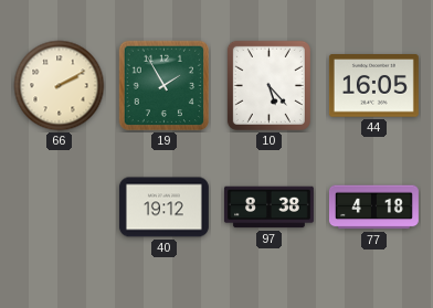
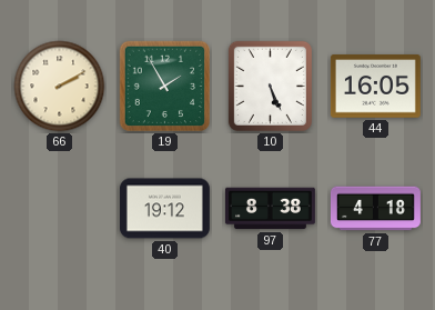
10: 5:23 -> 5:26
